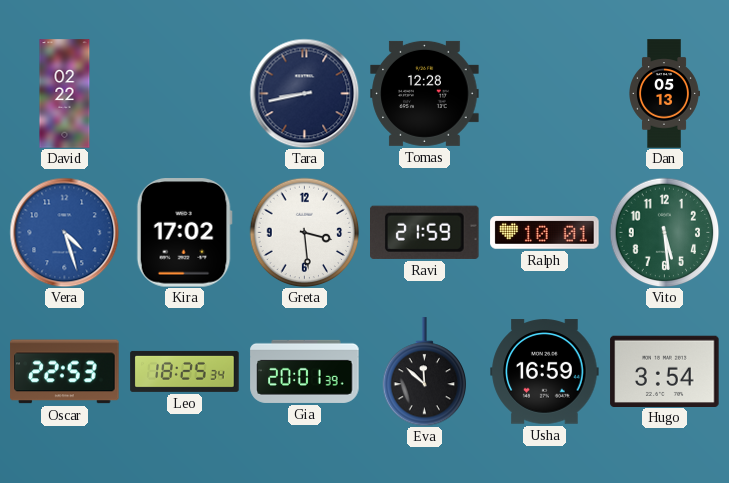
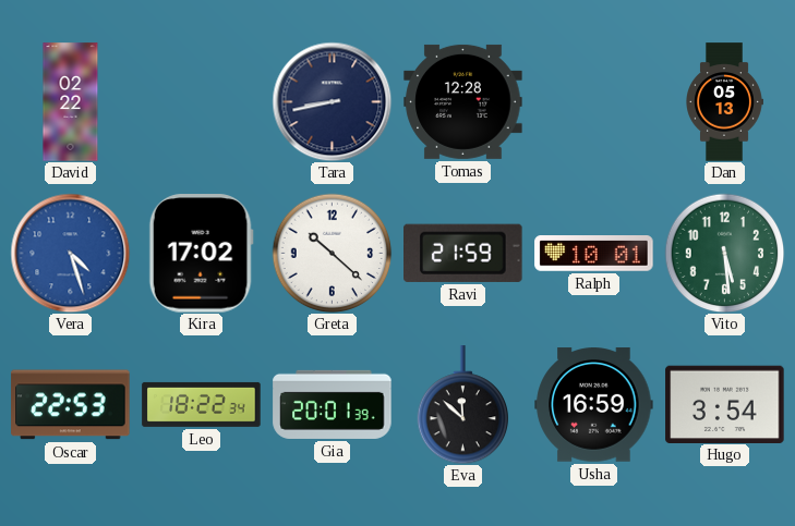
Greta: 3:29 -> 10:22
Leo: 18:25 -> 18:22
